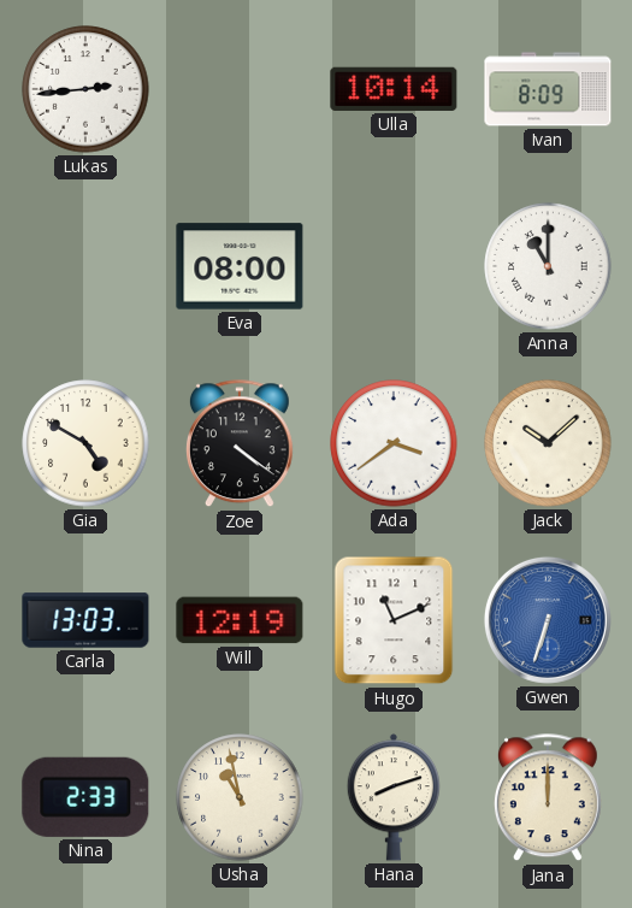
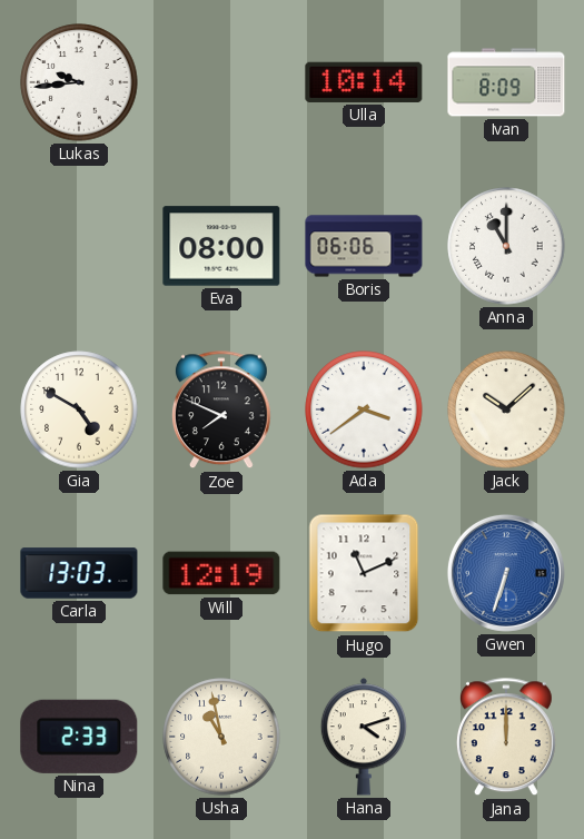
Lukas: 2:44 -> 9:44
Boris: none -> 06:06
Zoe: 4:21 -> 7:49
Hana: 8:12 -> 4:12
